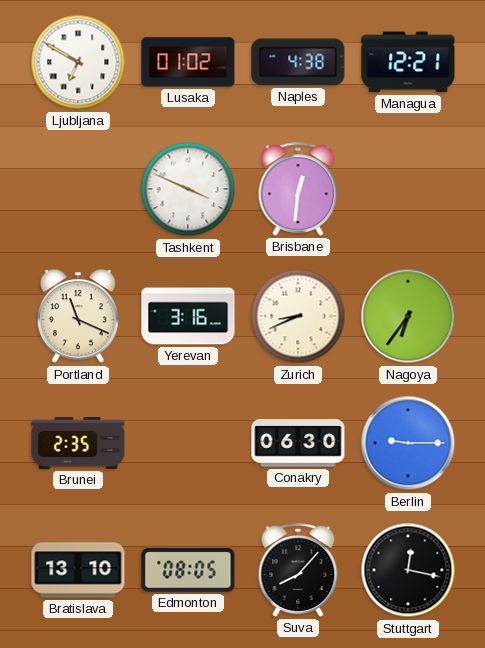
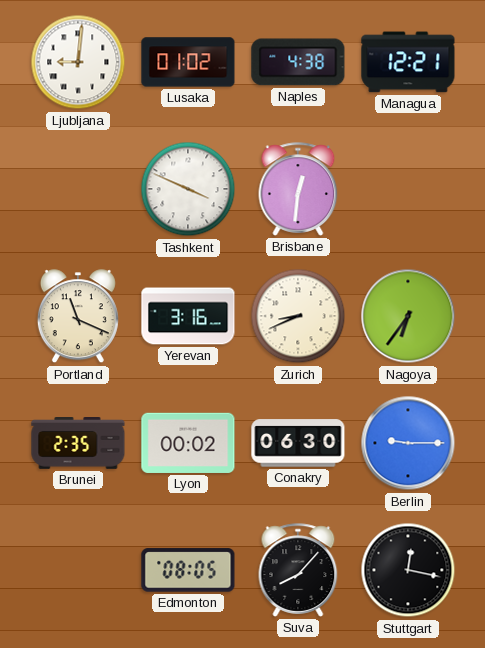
Ljubljana: 6:50 -> 9:01
Lyon: none -> 00:02
Bratislava: 13:10 -> none
